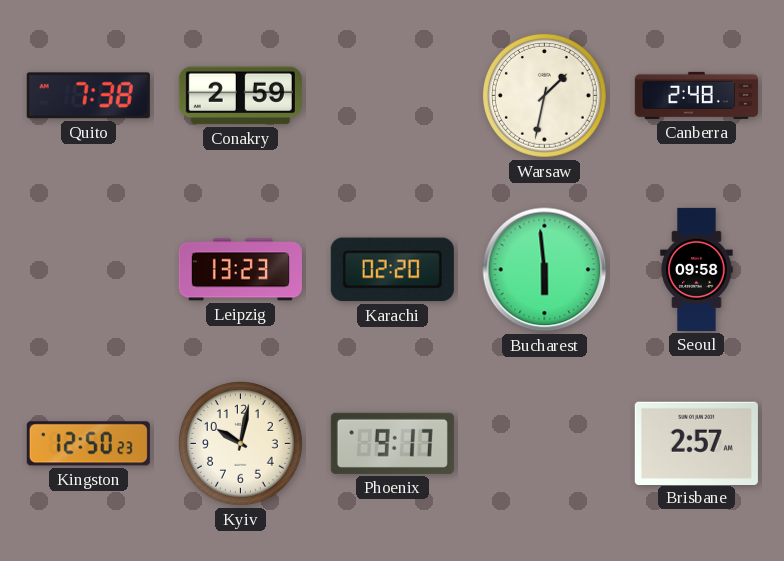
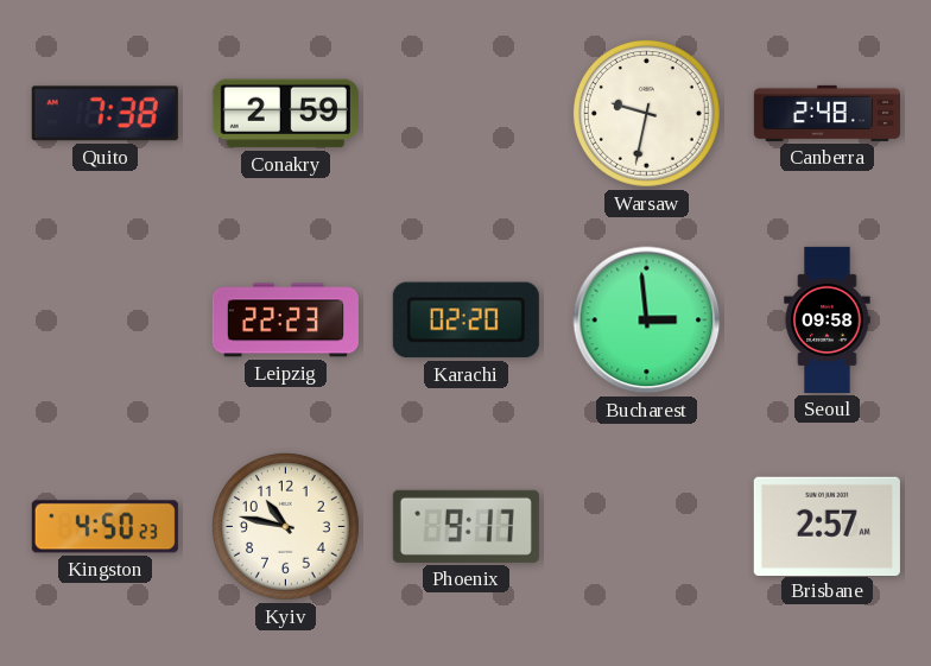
Warsaw: 1:32 -> 9:32
Leipzig: 13:23 -> 22:23
Bucharest: 5:59 -> 2:59
Kingston: 12:50 -> 4:50
Kyiv: 10:02 -> 10:47
